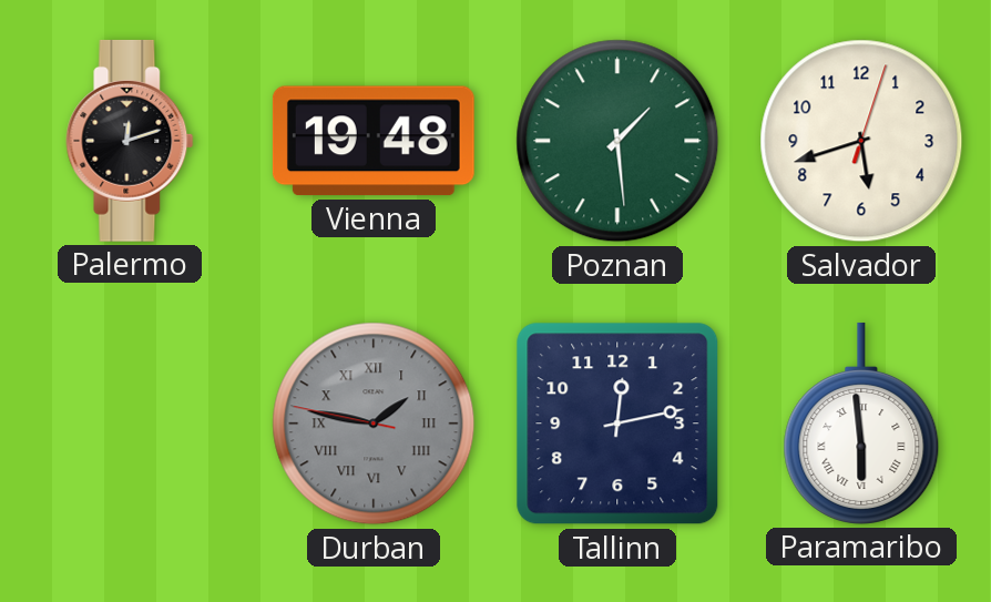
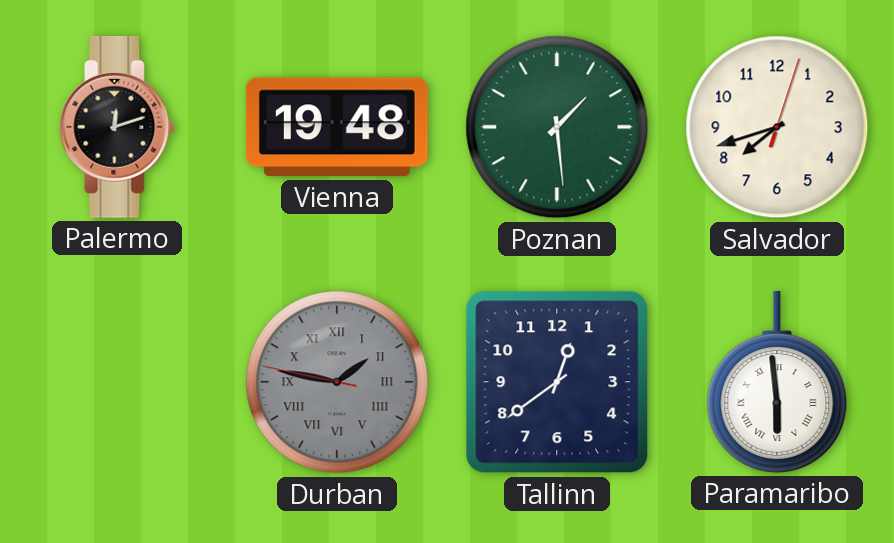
Salvador: 5:42 -> 7:42
Tallinn: 12:13 -> 12:39
